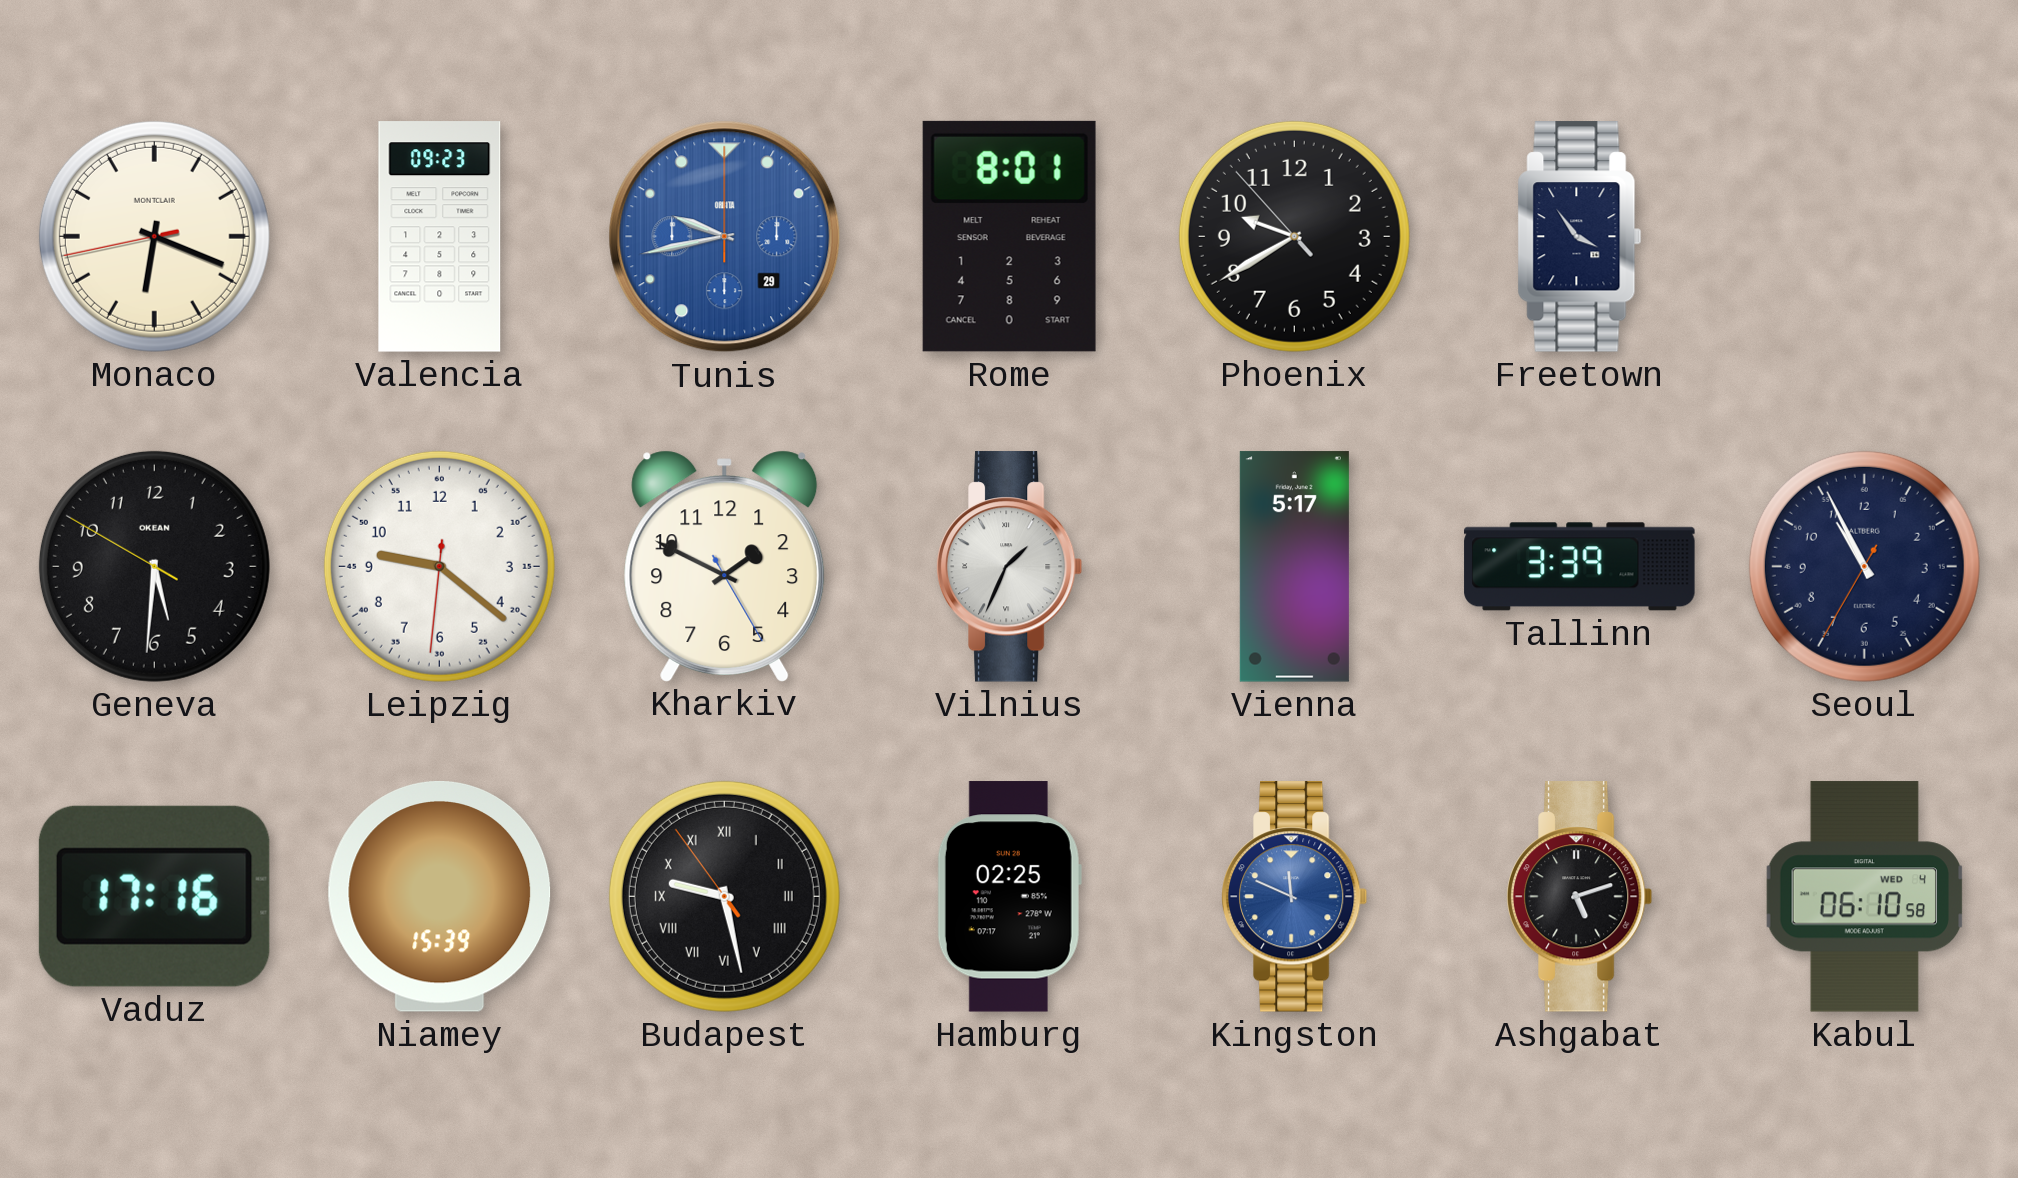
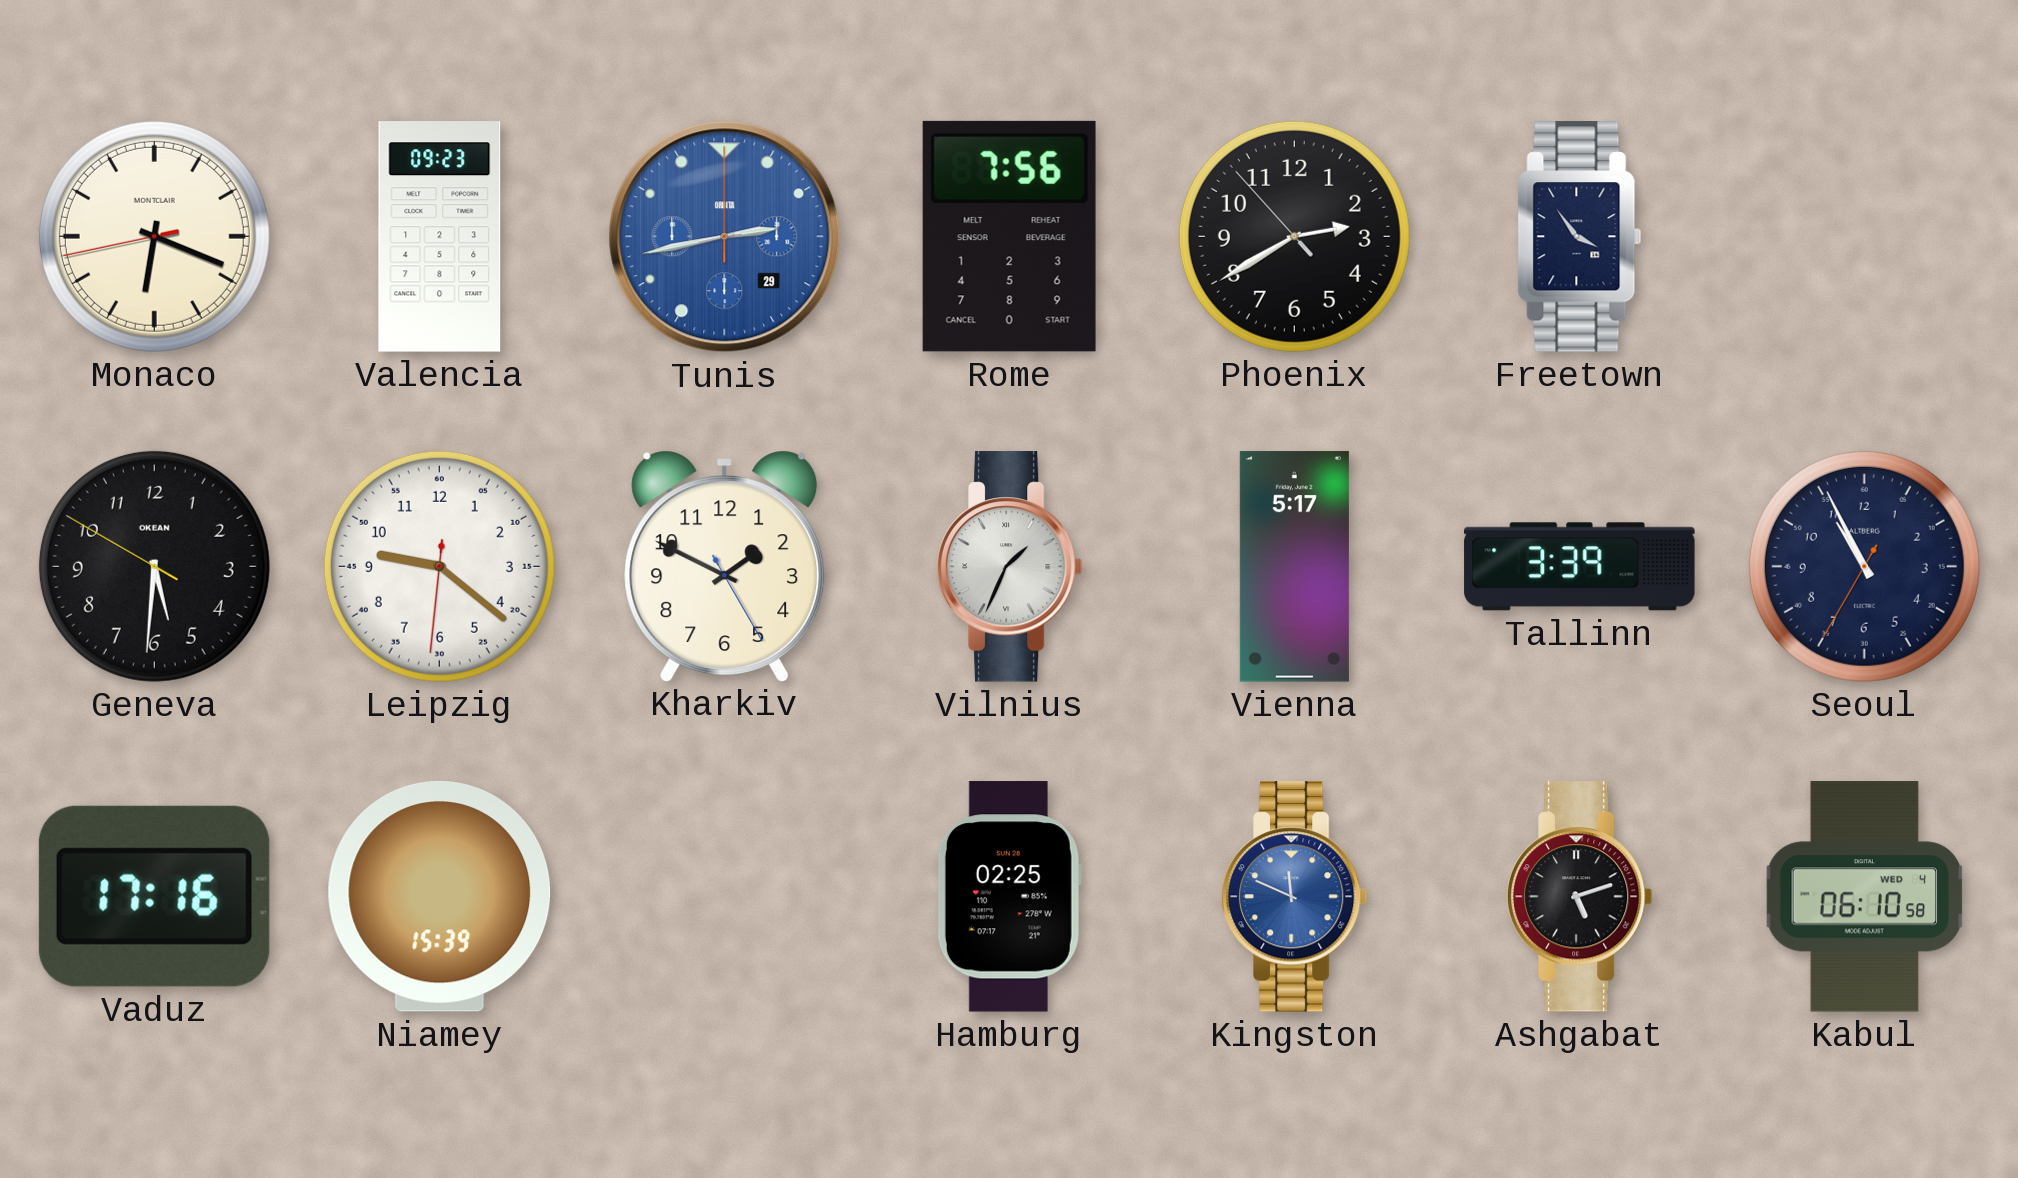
Tunis: 9:43 -> 2:43
Rome: 8:01 -> 7:56
Phoenix: 9:39 -> 2:39
Budapest: 9:27 -> none
